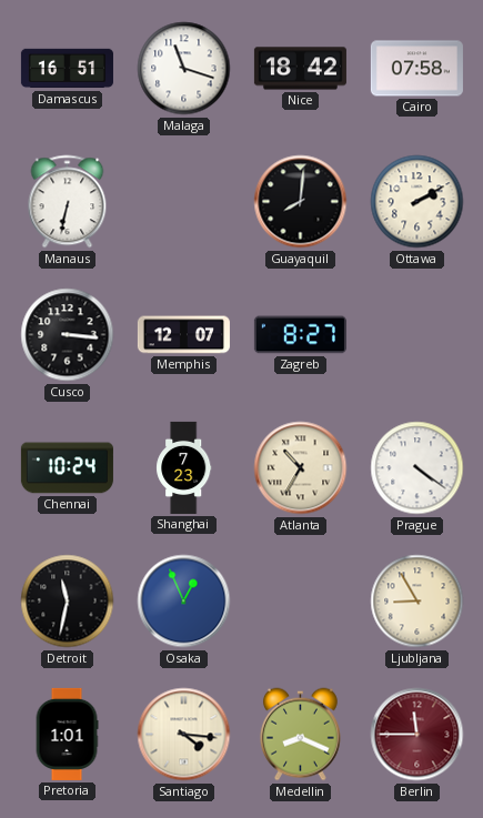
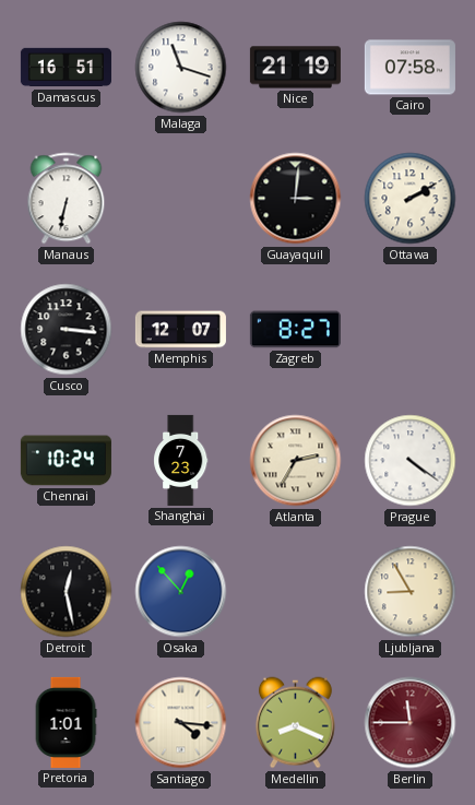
Nice: 18:42 -> 21:19
Guayaquil: 8:01 -> 3:01
Atlanta: 10:35 -> 2:35
Detroit: 11:32 -> 12:28
Osaka: 12:56 -> 12:53
